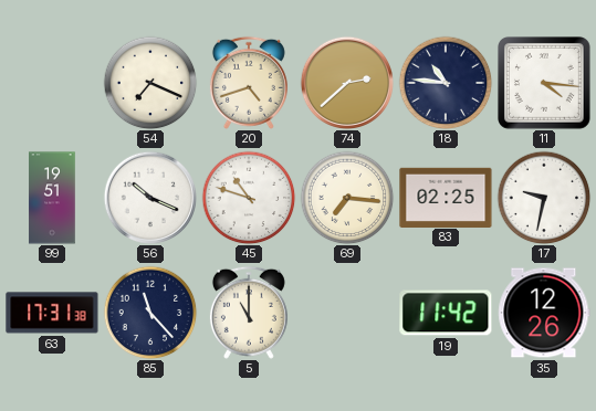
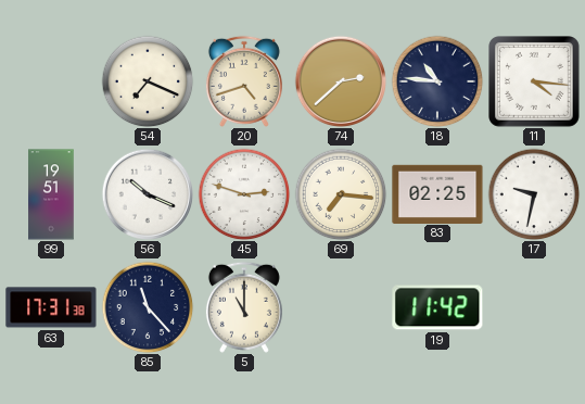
45: 10:48 -> 2:48
35: 12:26 -> none
